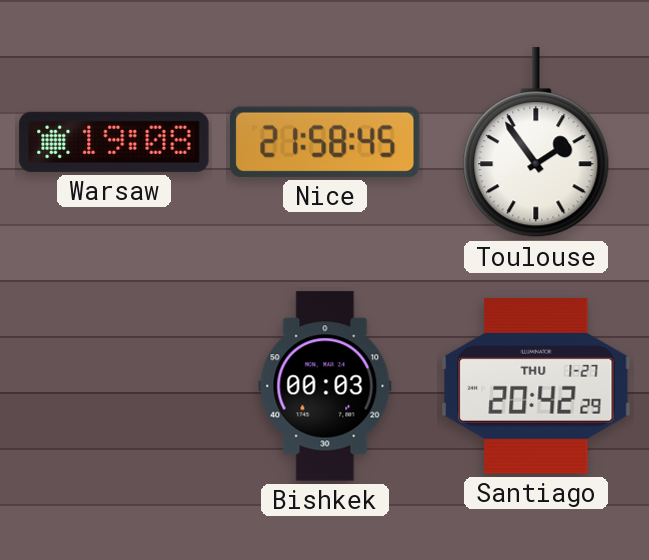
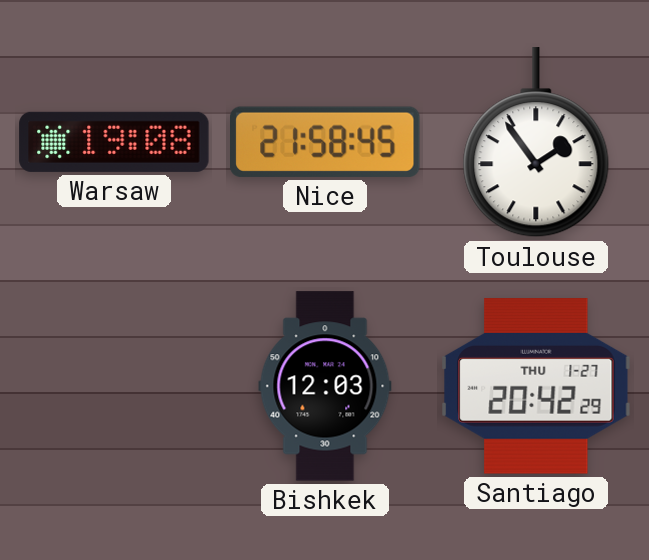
Bishkek: 00:03 -> 12:03
